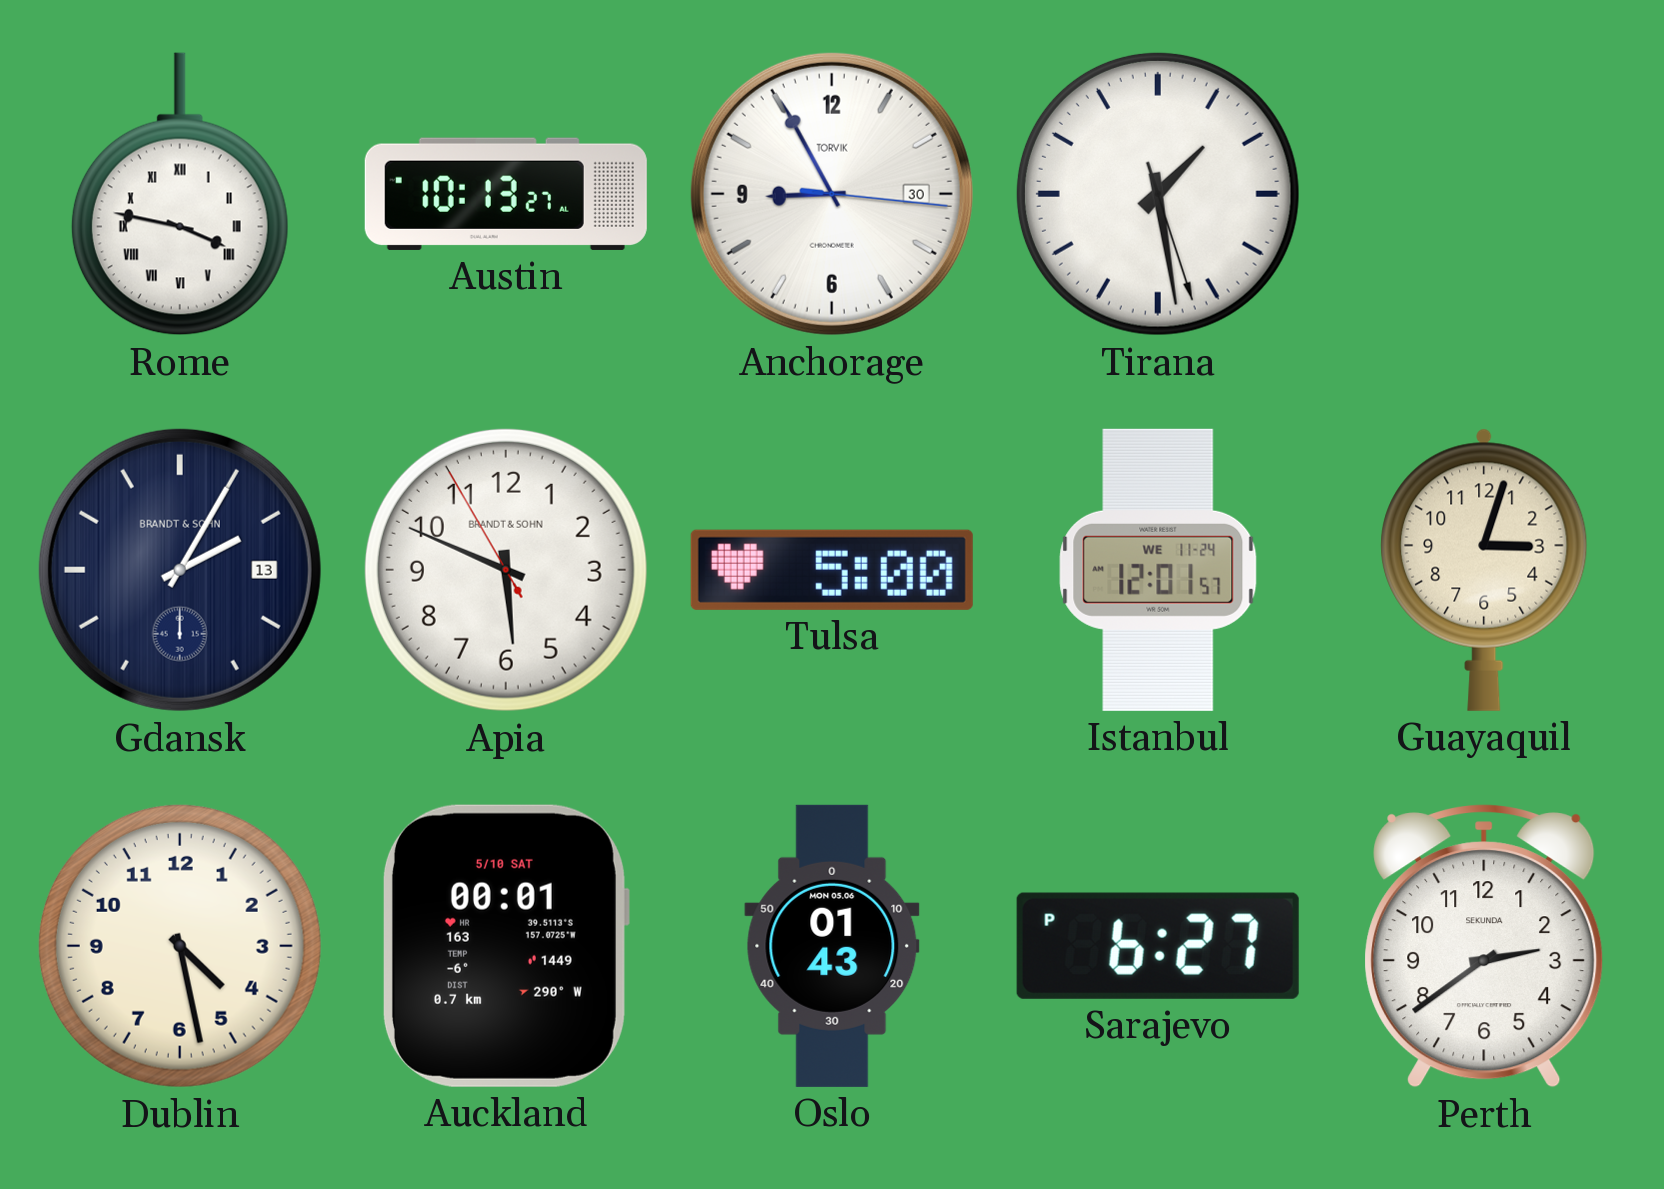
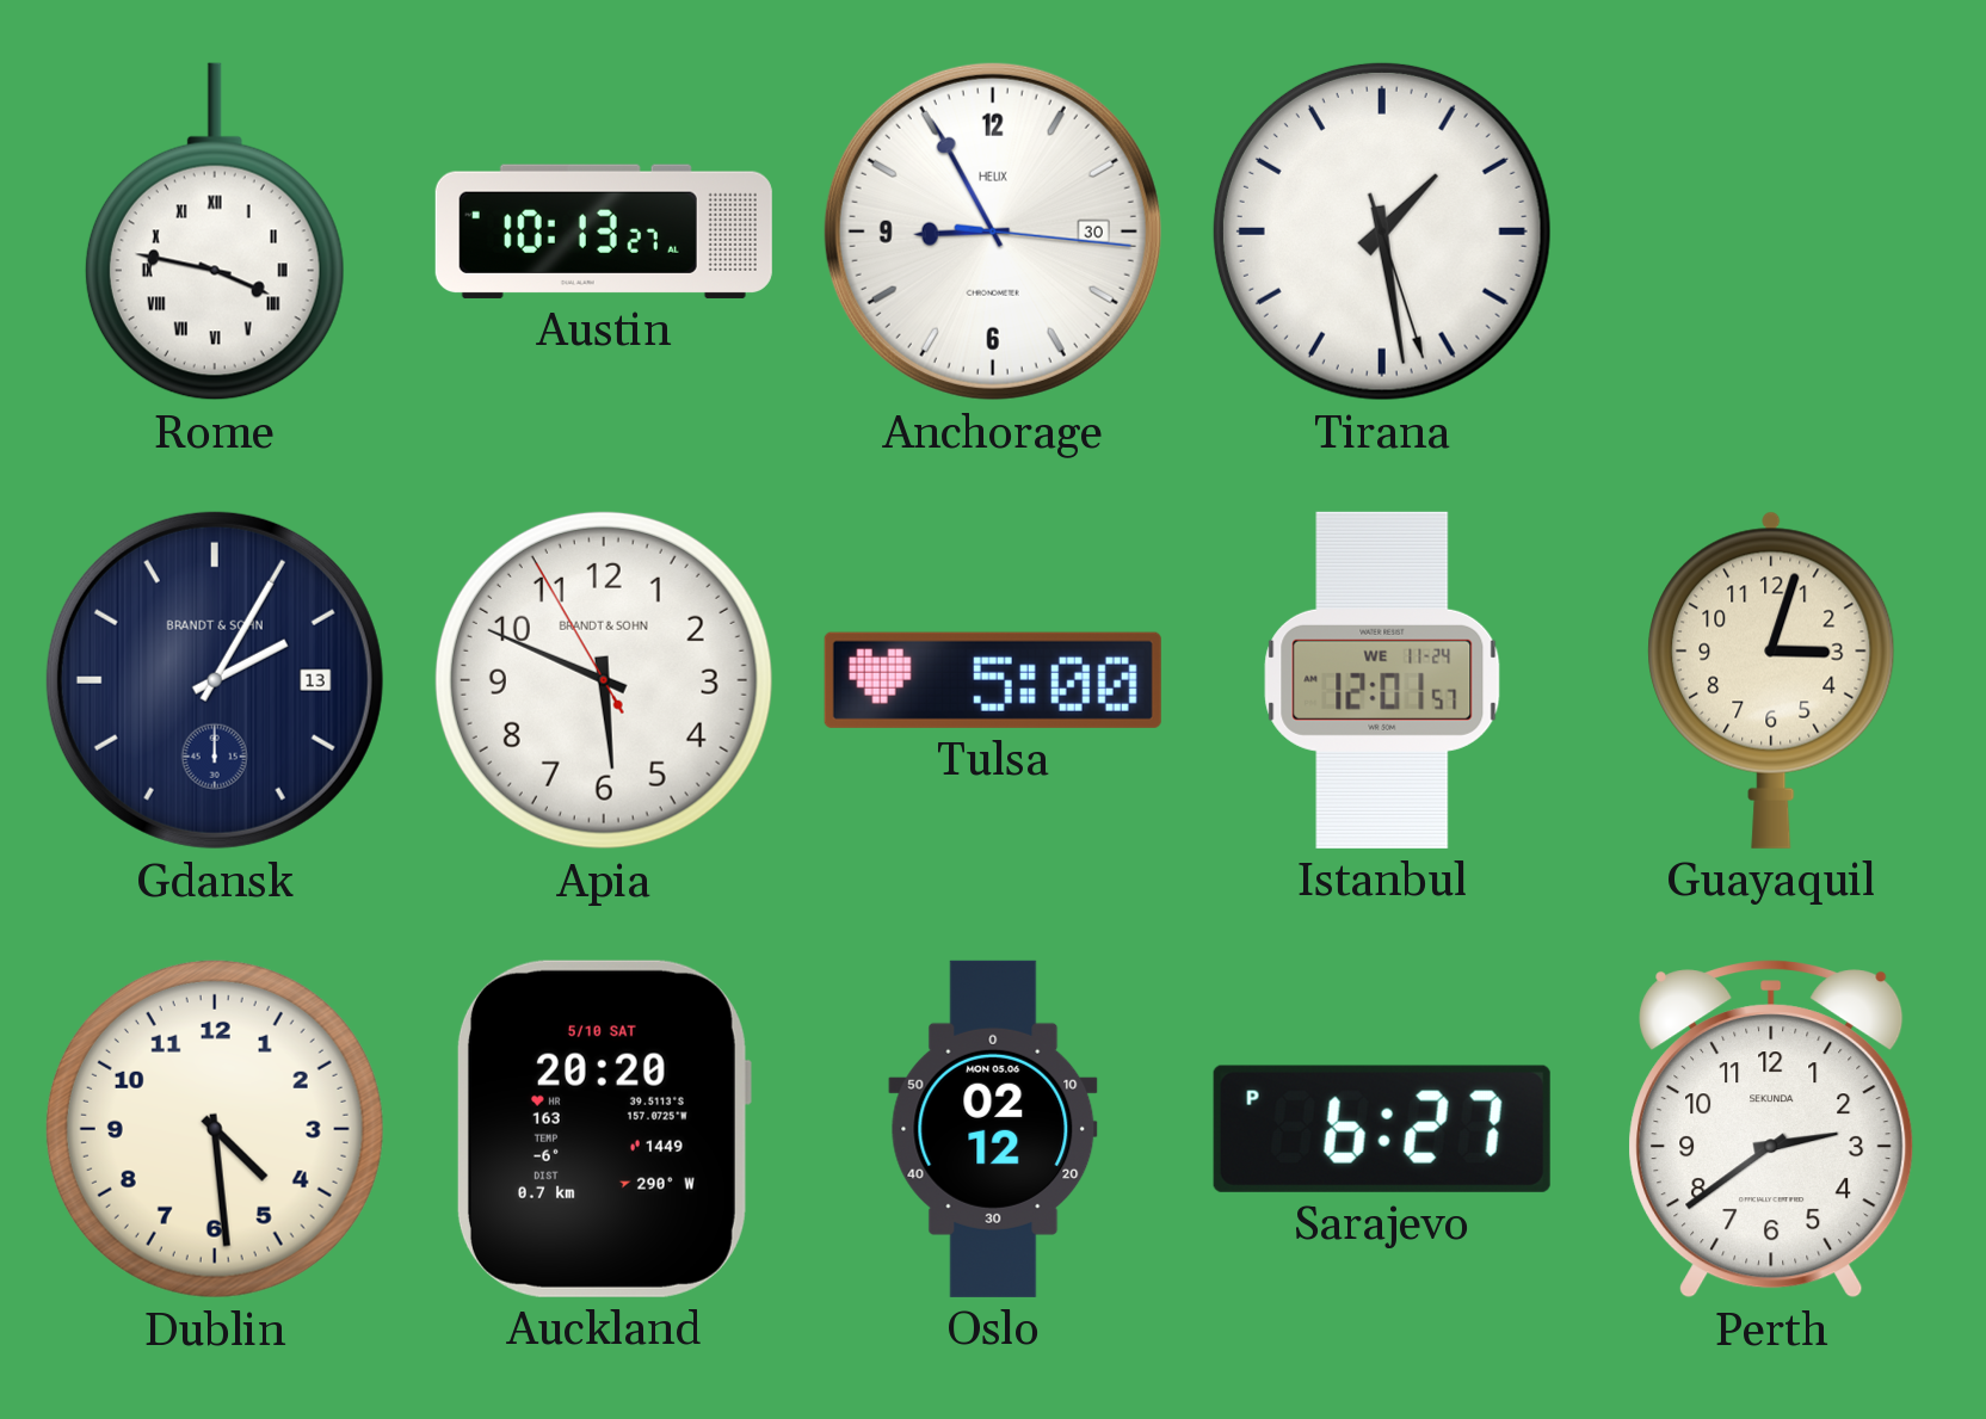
Anchorage brand: TORVIK -> HELIX
Dublin: 4:28 -> 4:29
Auckland: 00:01 -> 20:20
Oslo: 01:43 -> 02:12
